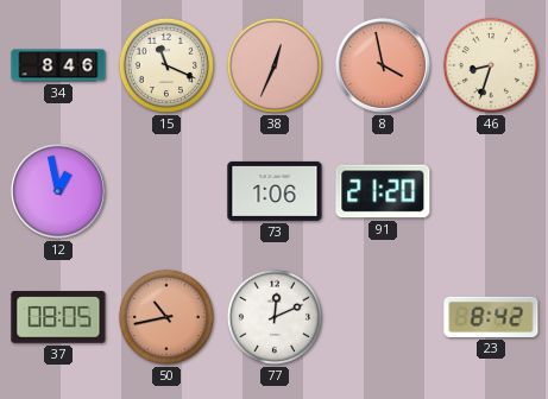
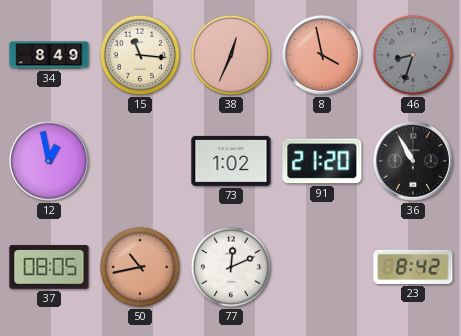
34: 8:46 -> 8:49
15: 11:19 -> 11:16
46 dial: cream -> grey
73: 1:06 -> 1:02
36: none -> 10:55
